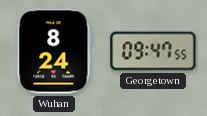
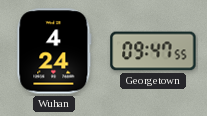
Wuhan: 8:24 -> 4:24
